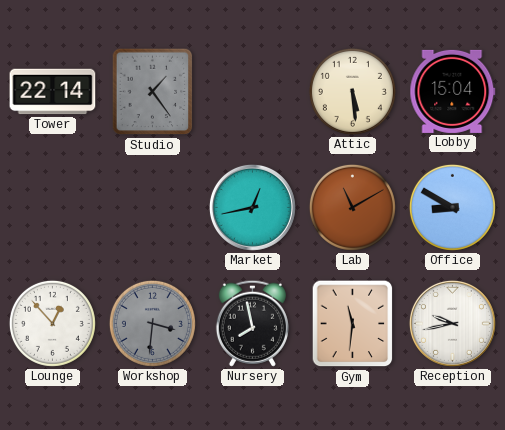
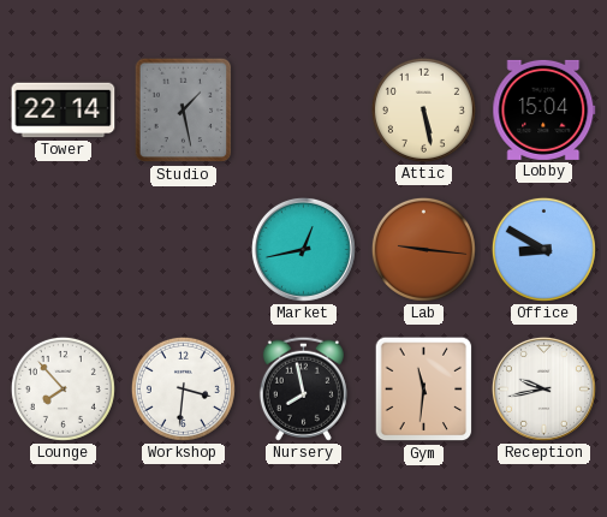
Studio: 1:24 -> 1:28
Attic: 5:29 -> 5:28
Lab: 11:10 -> 9:16
Lounge: 12:53 -> 7:53
Workshop dial: grey -> white
